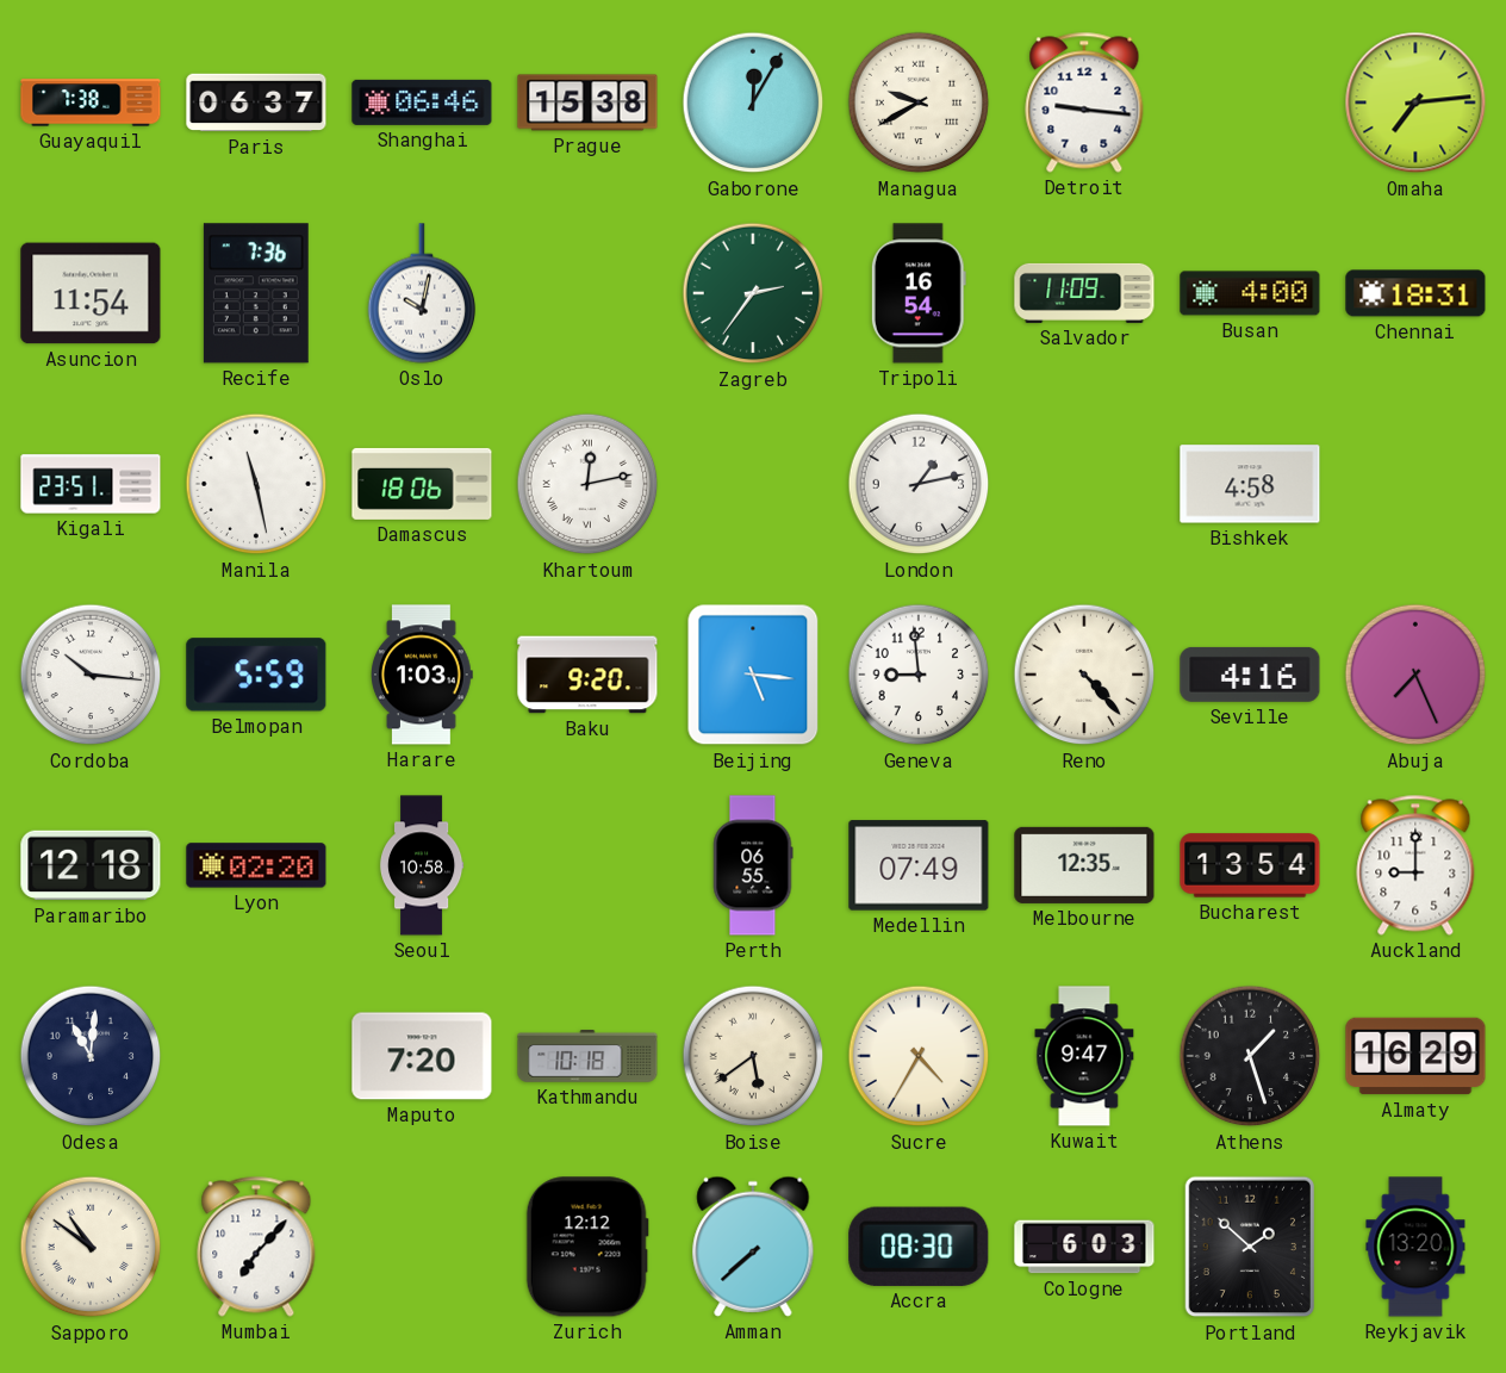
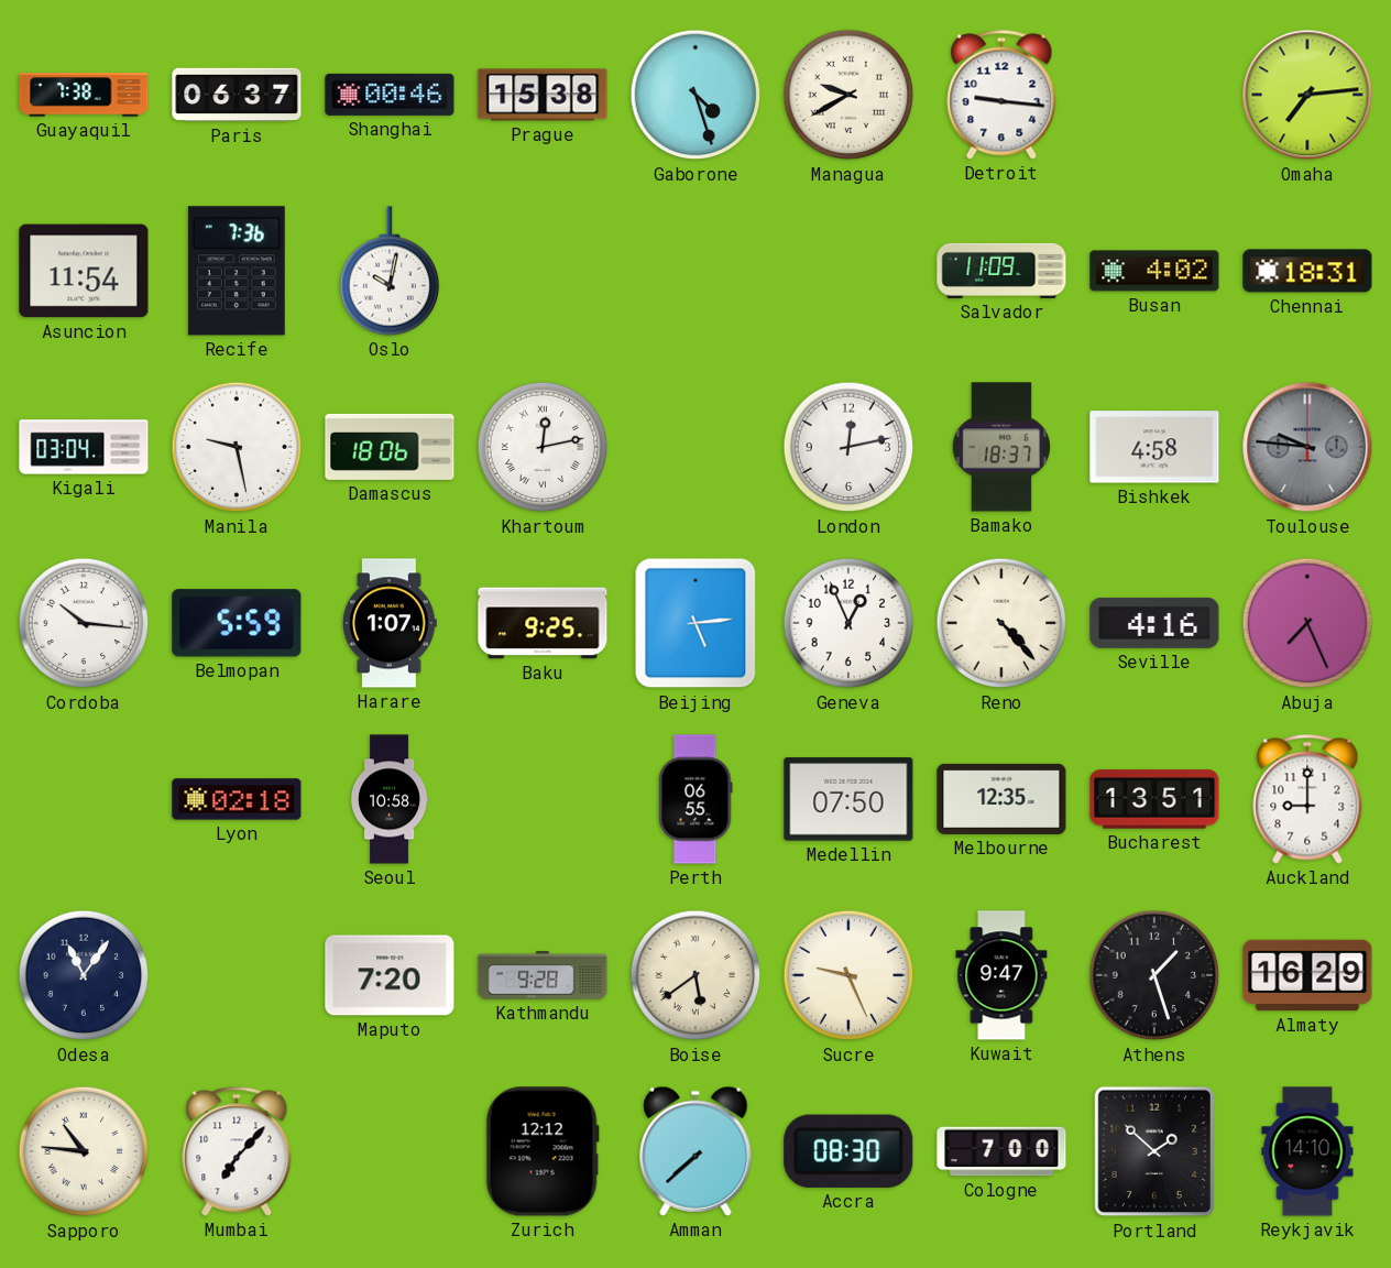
Shanghai: 06:46 -> 00:46
Gaborone: 12:05 -> 4:27
Zagreb: 2:36 -> none
Tripoli: 16:54 -> none
Busan: 4:00 -> 4:02
Kigali: 23:51 -> 03:04
Manila: 11:28 -> 9:28
London: 1:13 -> 12:13
Bamako: none -> 18:37
Toulouse: none -> 9:46
Harare: 1:03 -> 1:07
Baku: 9:20 -> 9:25
Beijing: 5:16 -> 5:14
Geneva: 8:59 -> 12:56
Paramaribo: 12:18 -> none
Lyon: 02:20 -> 02:18
Medellin: 07:49 -> 07:50
Bucharest: 13:54 -> 13:51
Odesa: 11:01 -> 11:06
Kathmandu: 10:18 -> 9:28
Sucre: 4:35 -> 9:26
Sapporo: 10:51 -> 10:46
Cologne: 6:03 -> 7:00
Reykjavik: 13:20 -> 14:10
